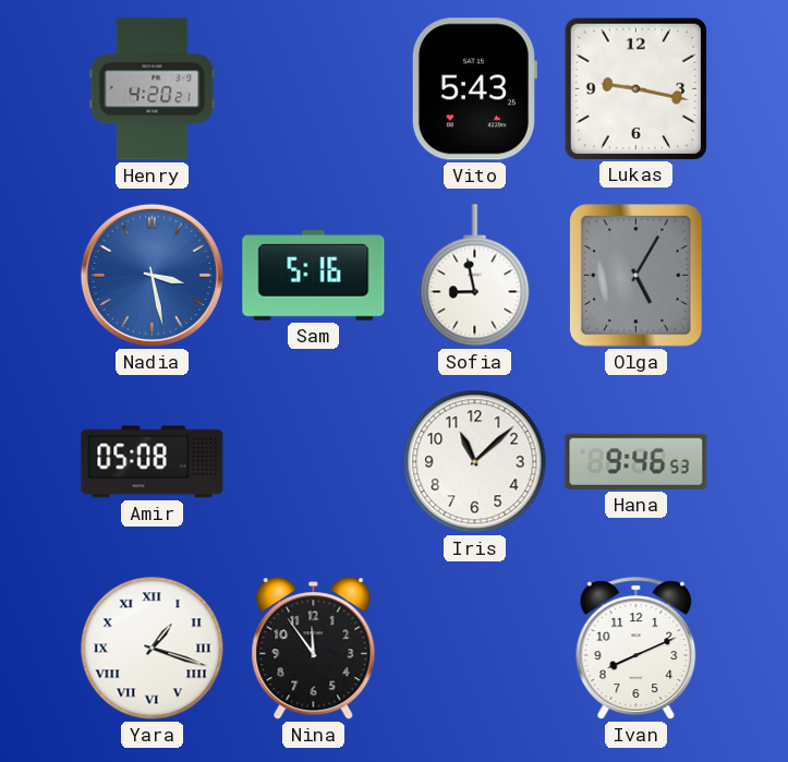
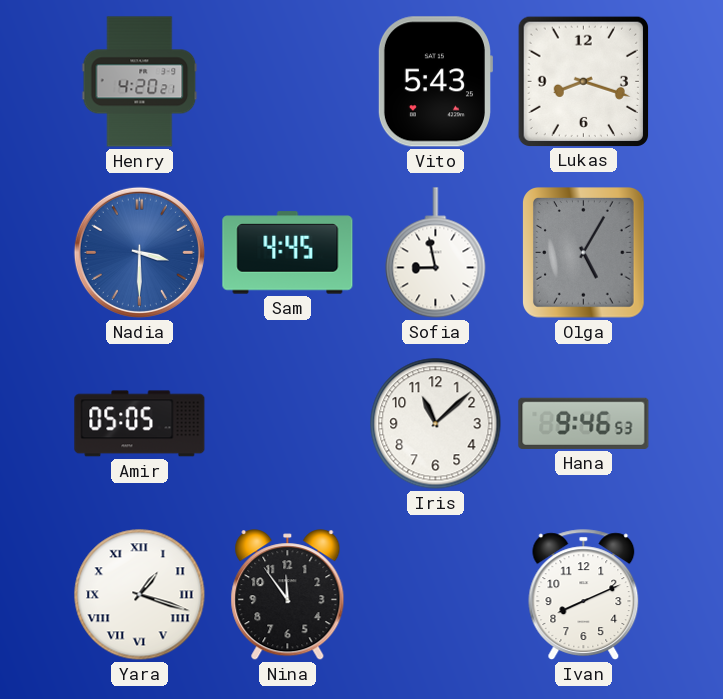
Lukas: 9:17 -> 8:18
Nadia: 3:28 -> 3:30
Sam: 5:16 -> 4:45
Amir: 05:08 -> 05:05
